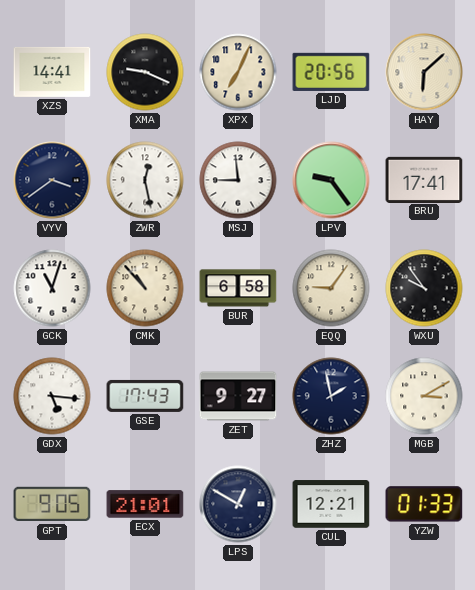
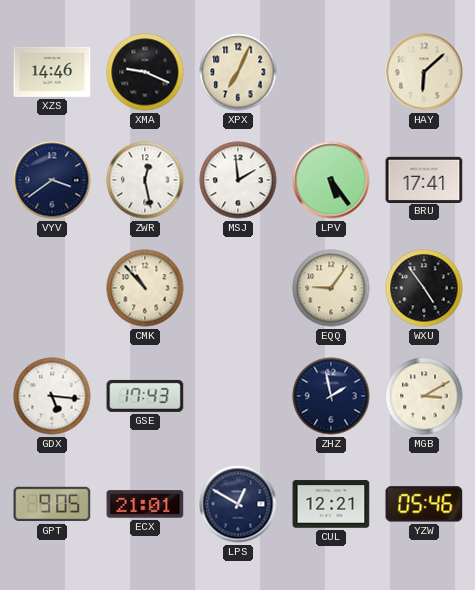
XZS: 14:41 -> 14:46
LJD: 20:56 -> none
MSJ: 8:59 -> 1:59
LPV: 9:24 -> 5:24
GCK: 11:03 -> none
BUR: 6:58 -> none
WXU: 9:54 -> 4:54
ZET: 9:27 -> none
YZW: 01:33 -> 05:46
